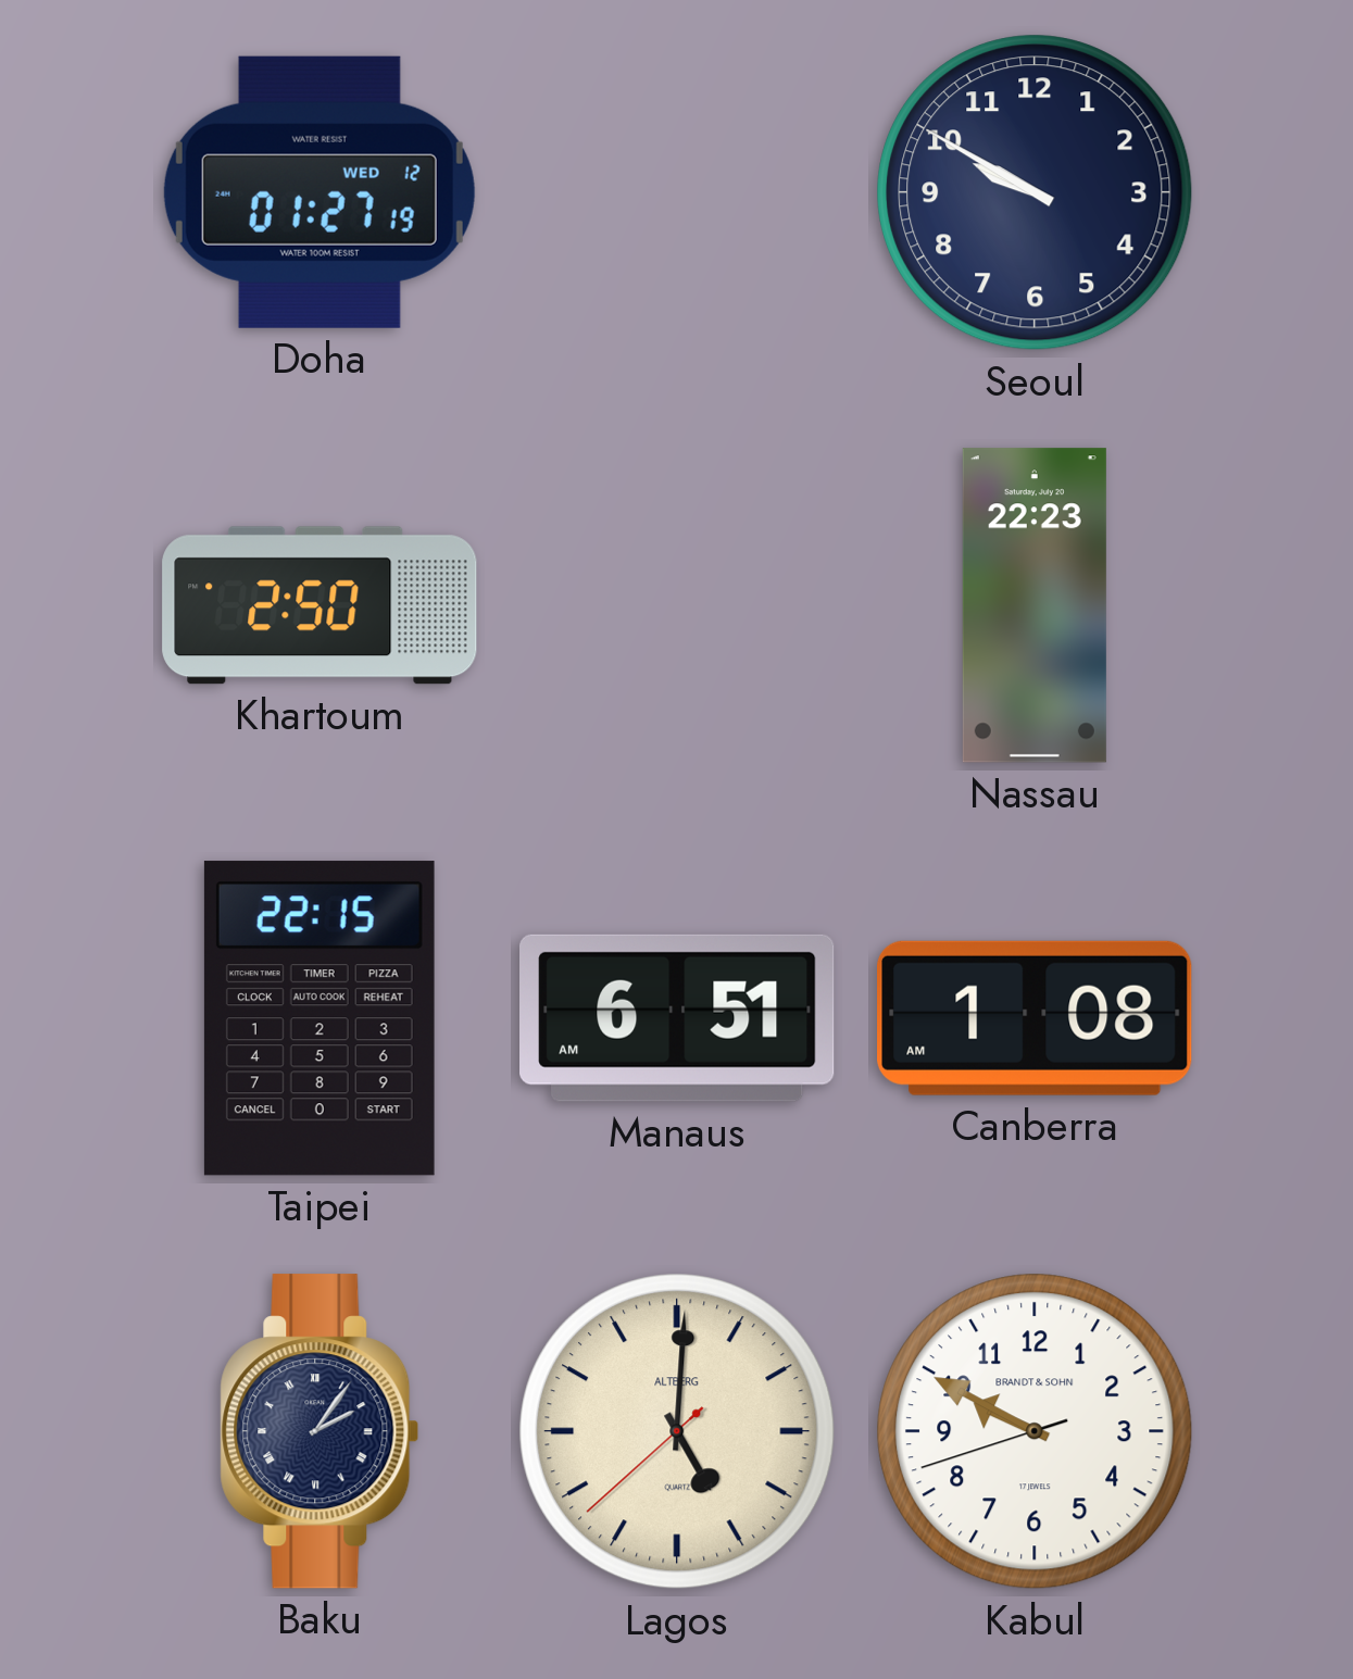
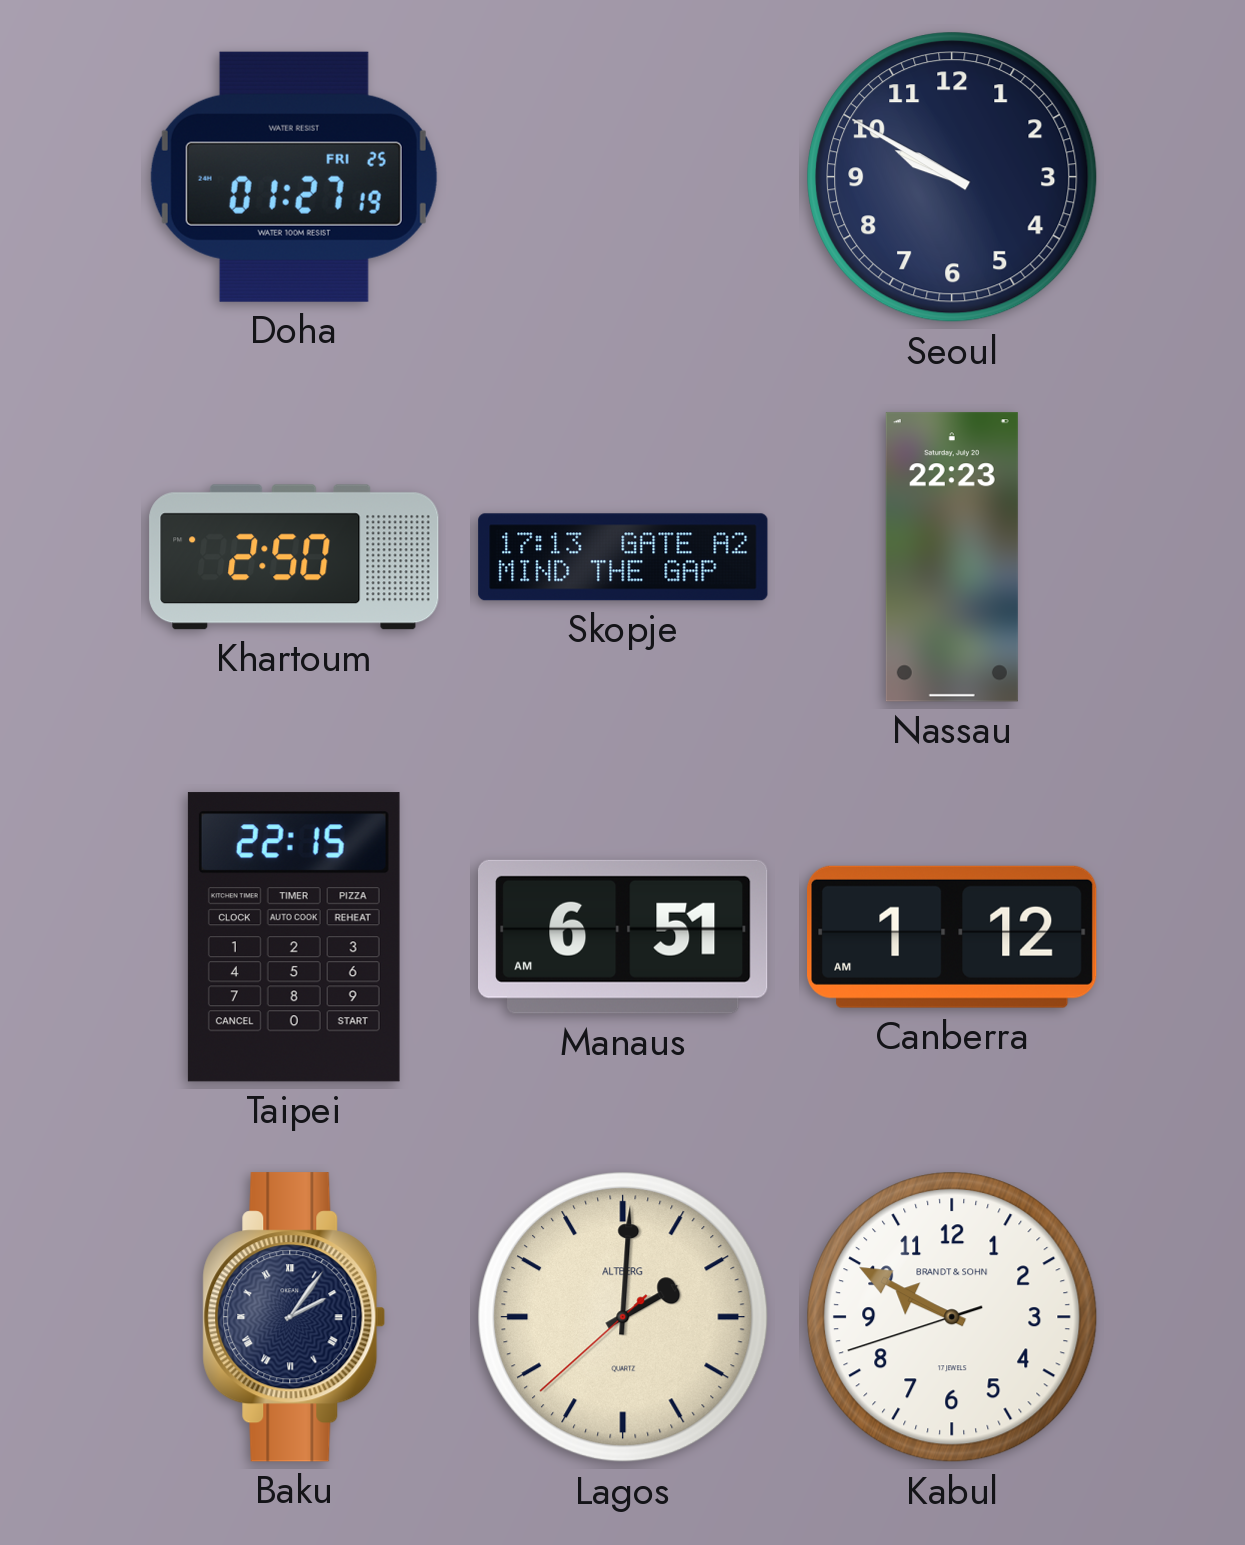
Doha date: WED 12 -> FRI 25
Skopje: none -> 17:13
Canberra: 1:08 -> 1:12
Lagos: 5:00 -> 2:00
